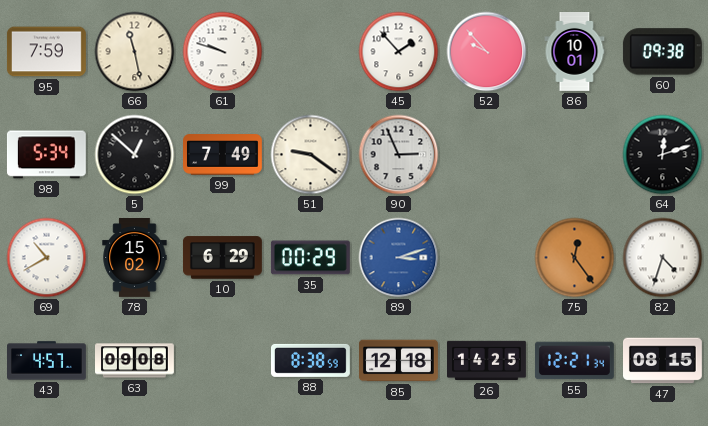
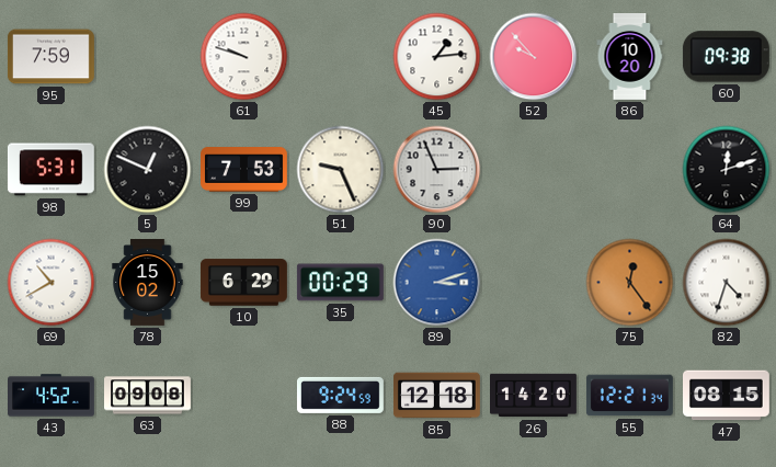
66: 11:28 -> none
45: 1:53 -> 1:14
86: 10:01 -> 10:20
98: 5:34 -> 5:31
5: 12:52 -> 12:49
99: 7:49 -> 7:53
51: 9:21 -> 9:26
43: 4:57 -> 4:52
88: 8:38 -> 9:24
26: 14:25 -> 14:20
